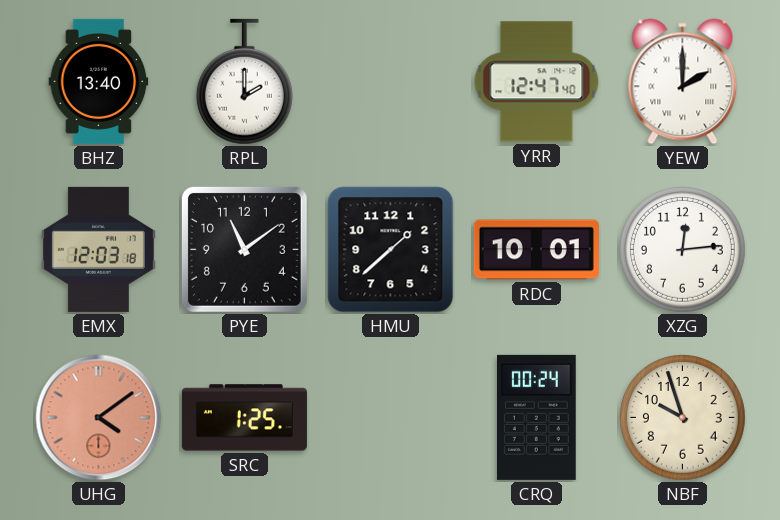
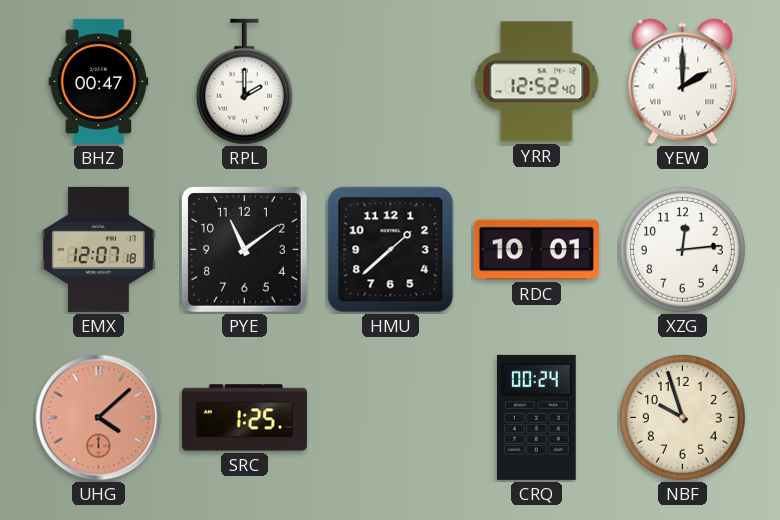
BHZ: 13:40 -> 00:47
YRR: 12:47 -> 12:52
EMX: 12:03 -> 12:07
UHG: 4:09 -> 4:08
